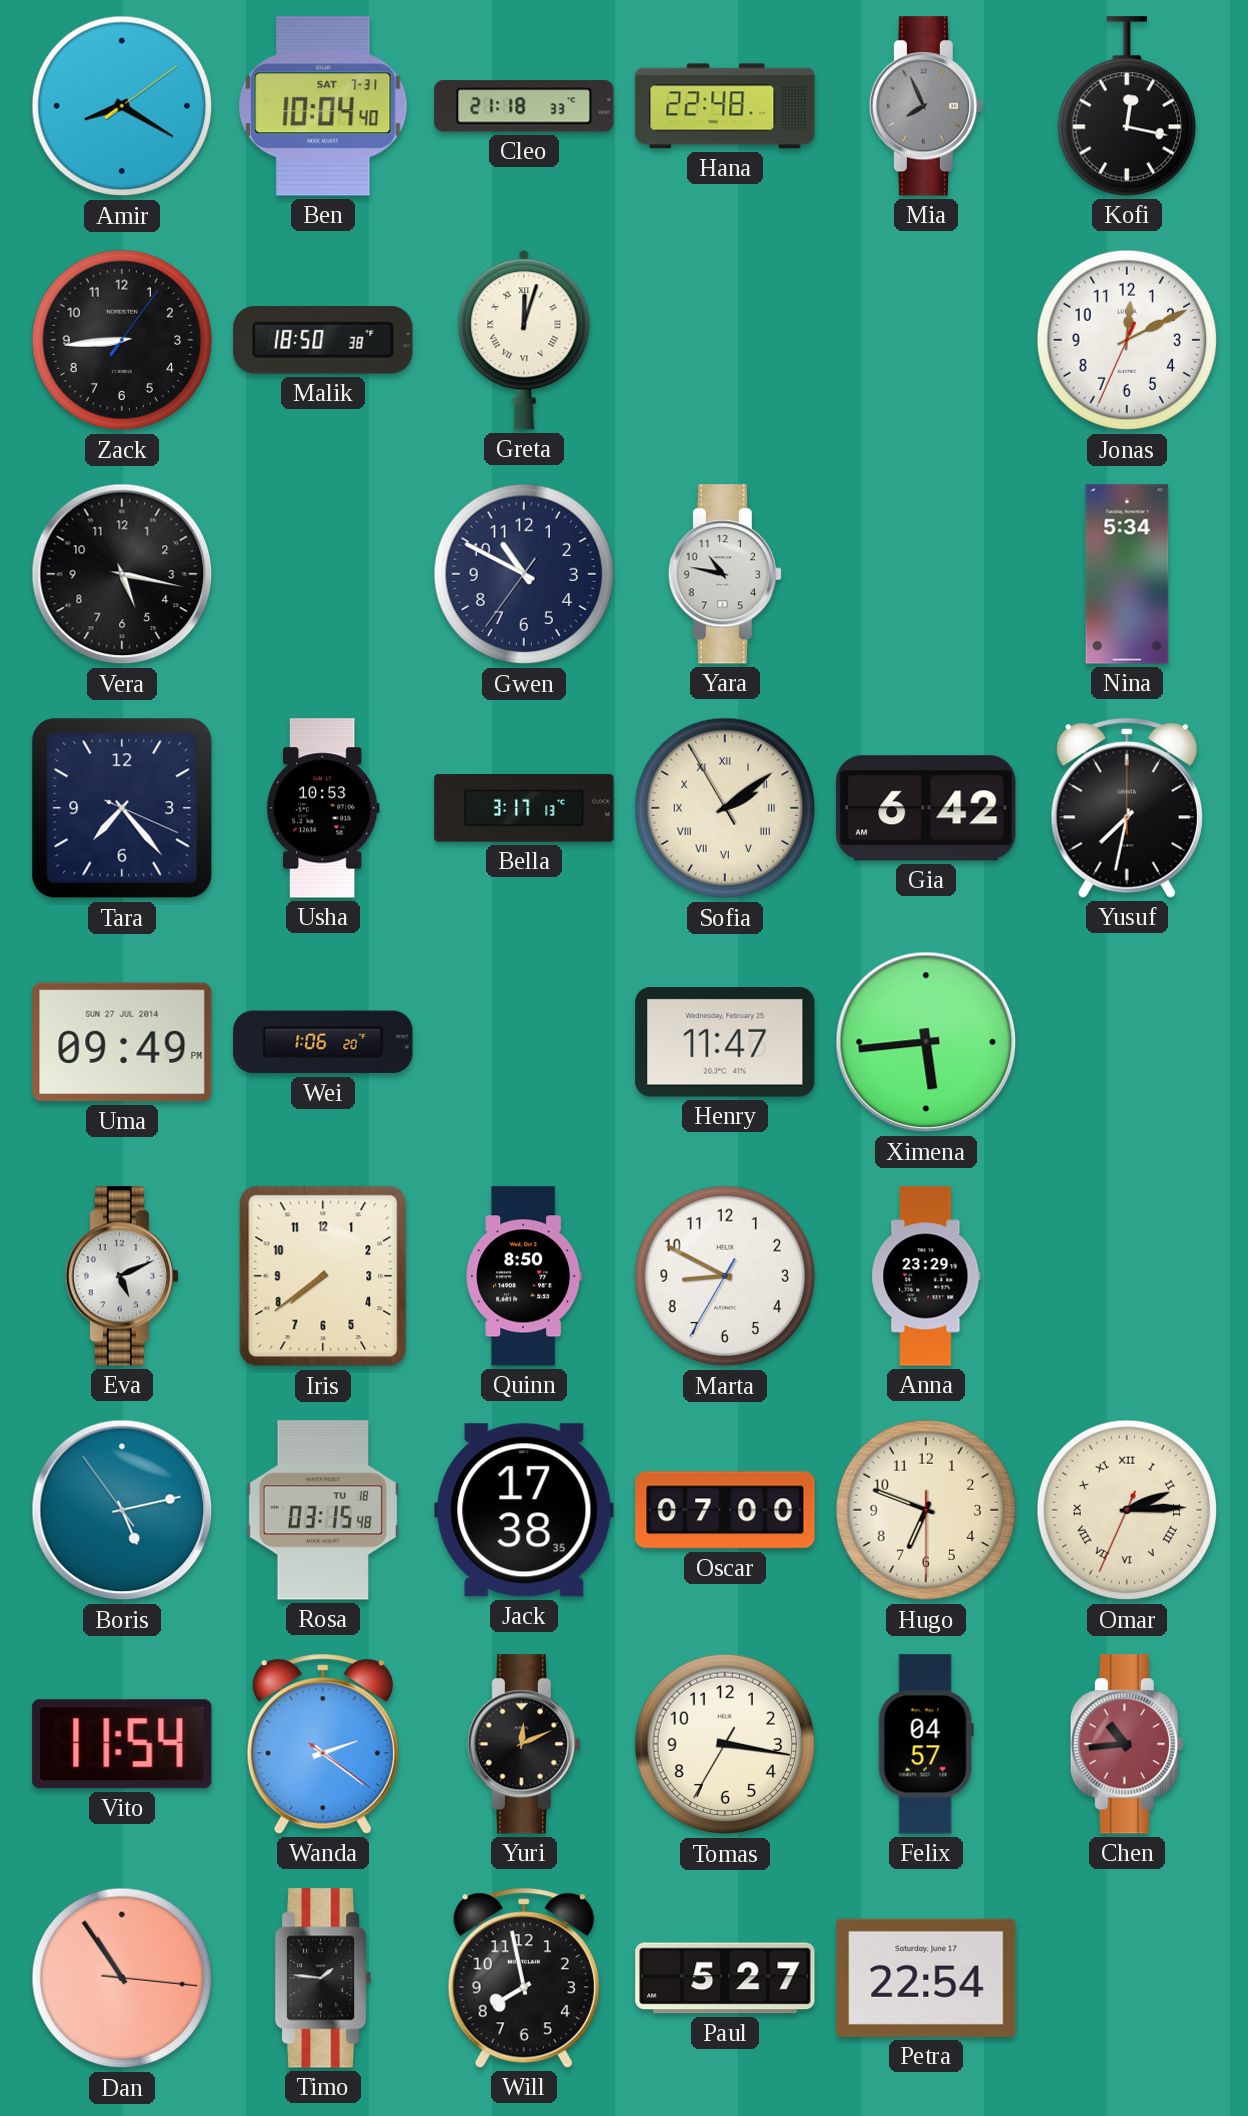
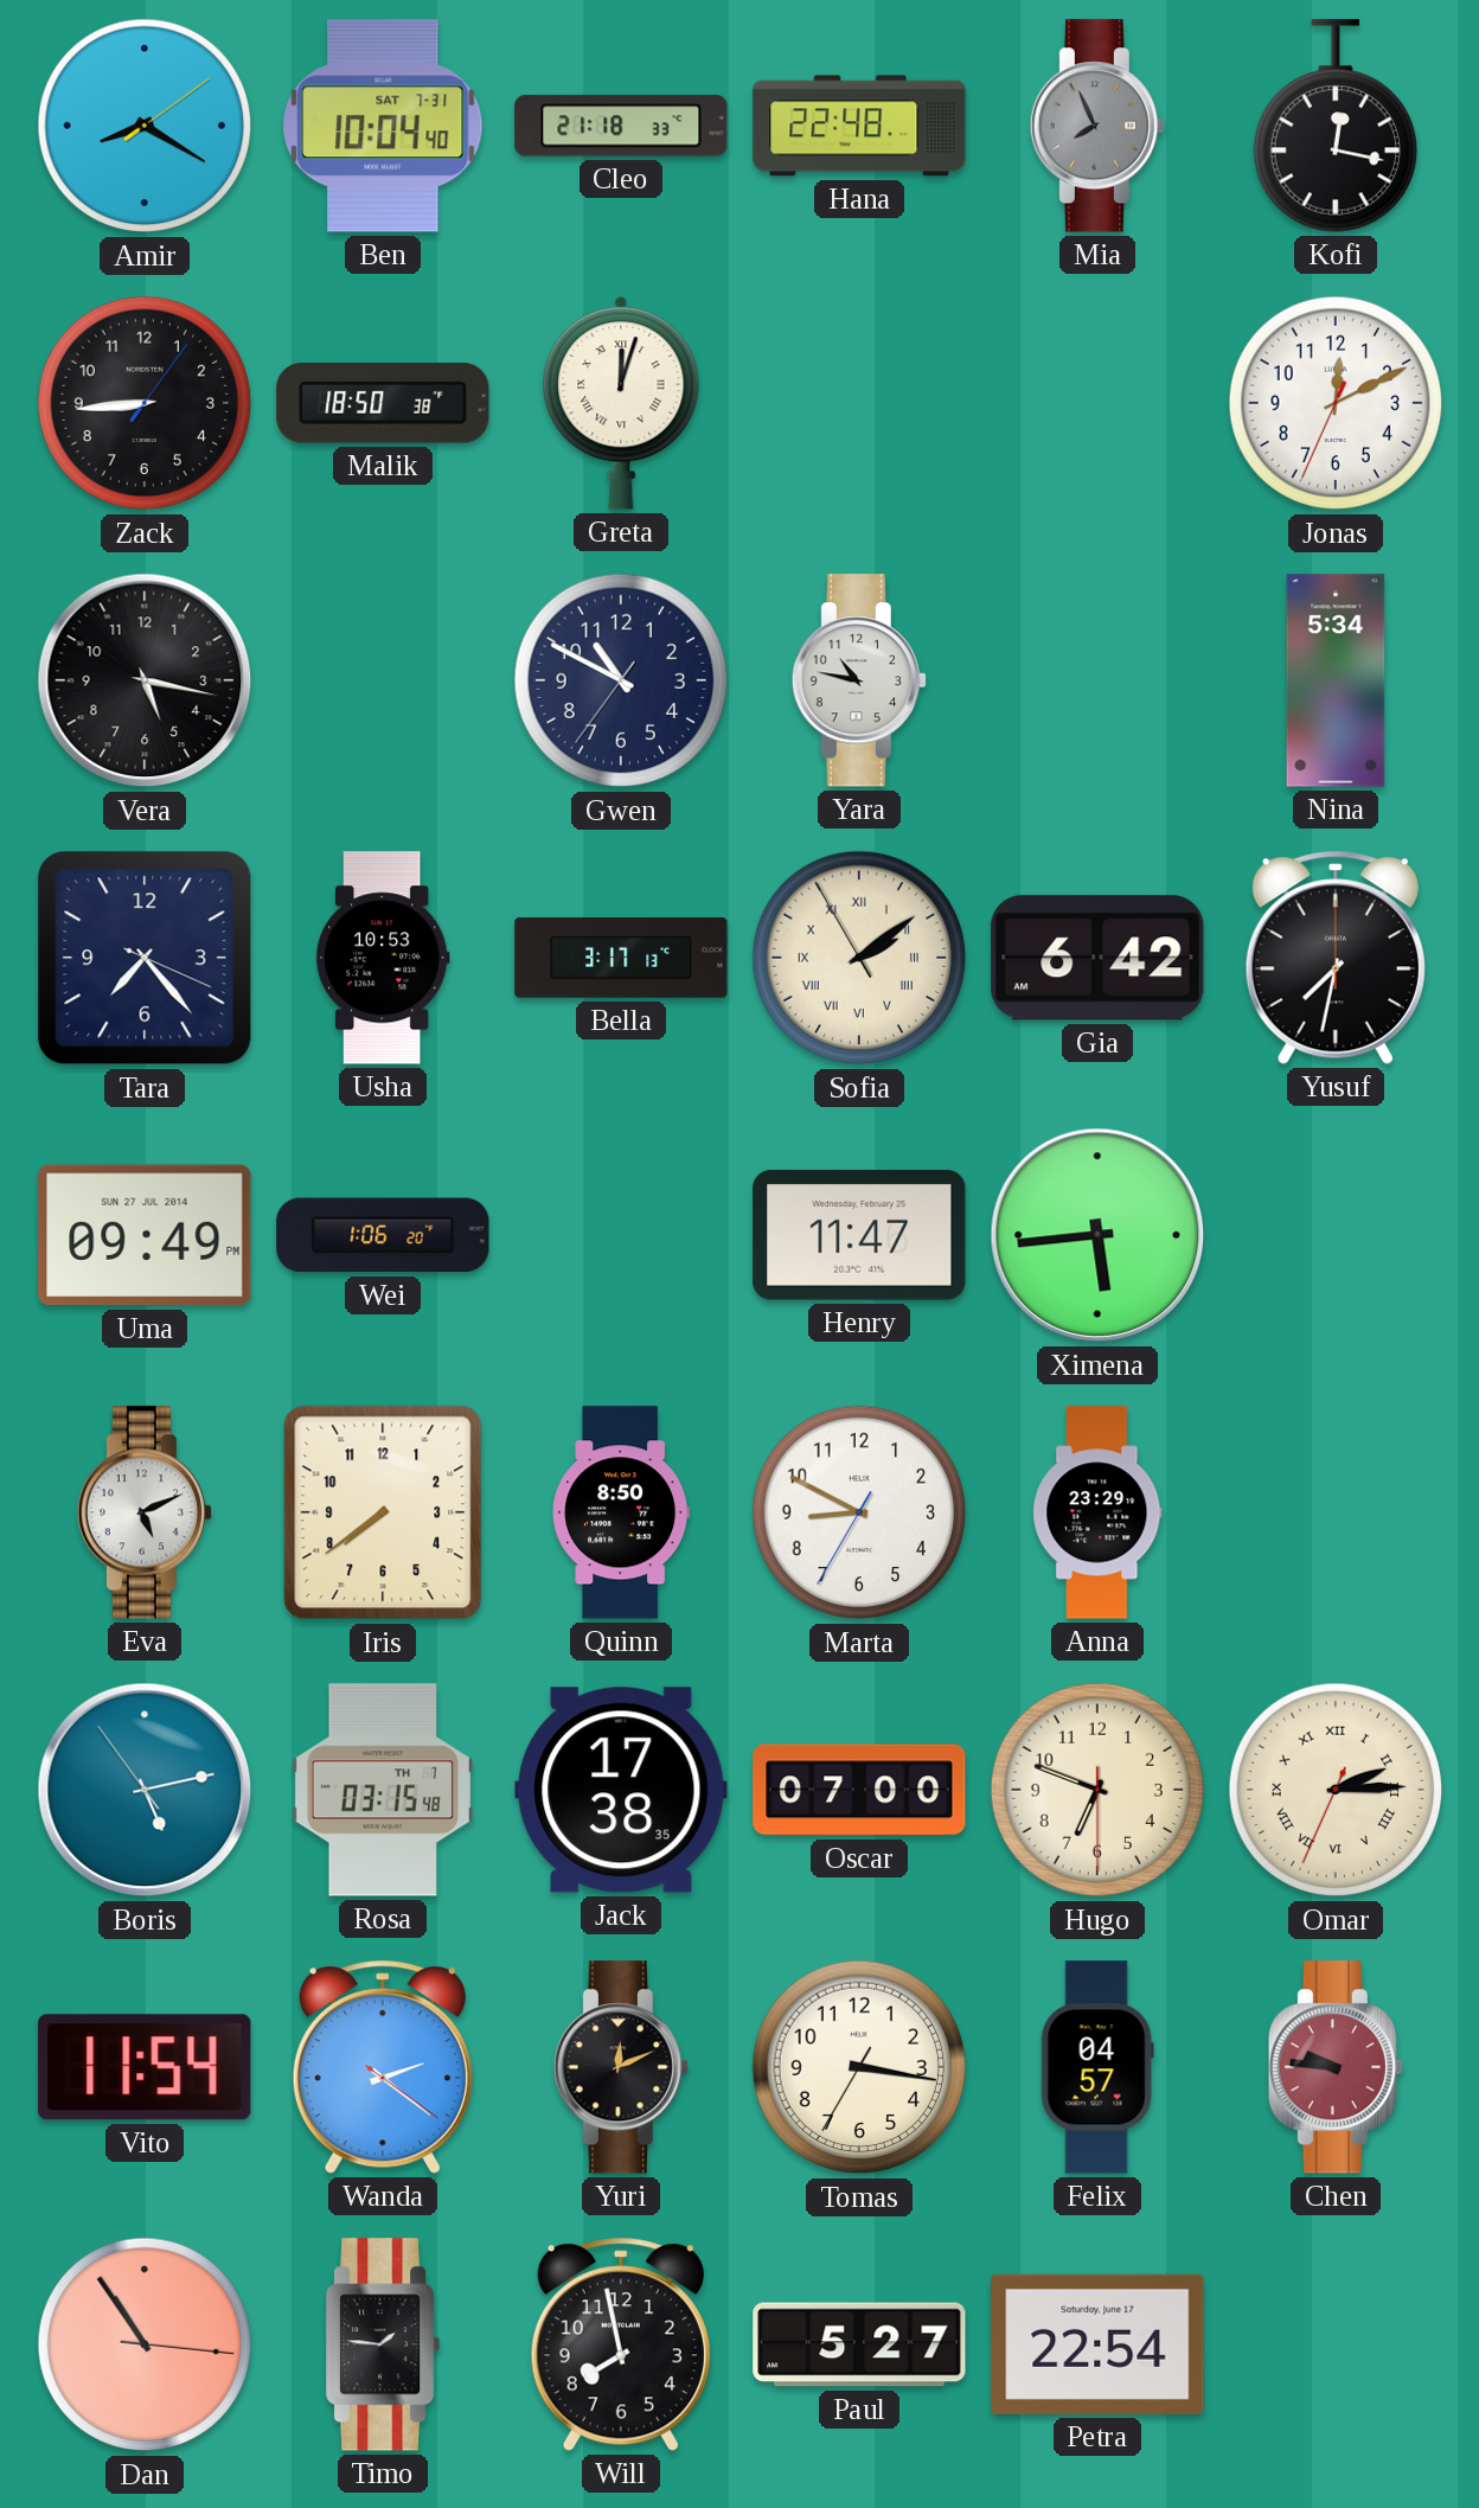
Rosa date: TU 18 -> TH 7
Chen: 10:44 -> 9:46
